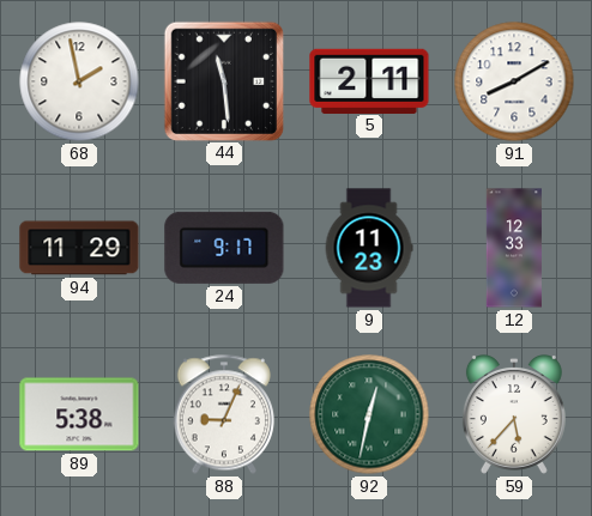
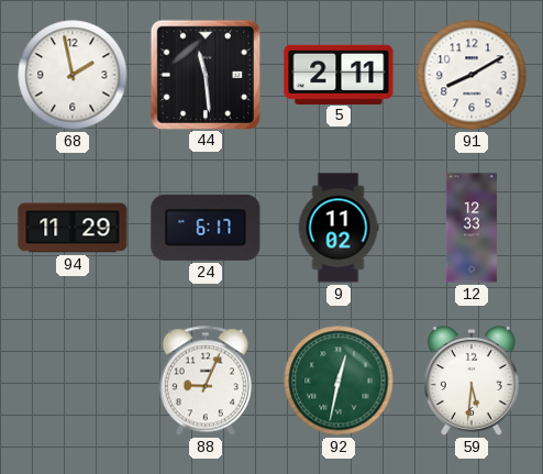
24: 9:17 -> 6:17
9: 11:23 -> 11:02
89: 5:38 -> none
59: 5:37 -> 5:31
